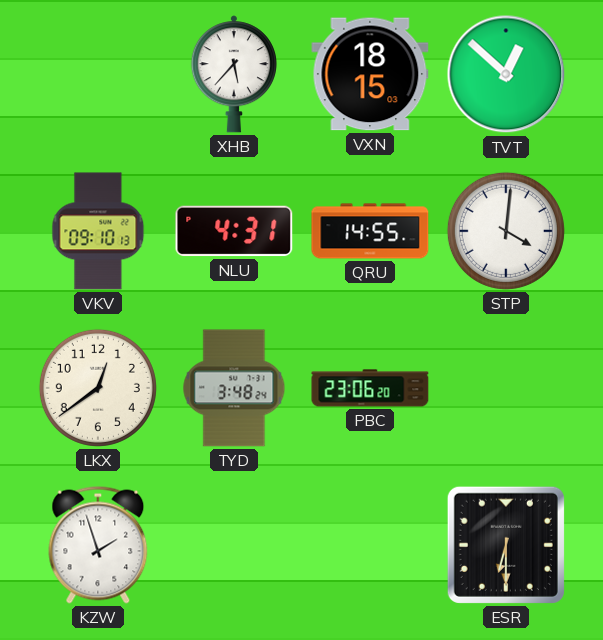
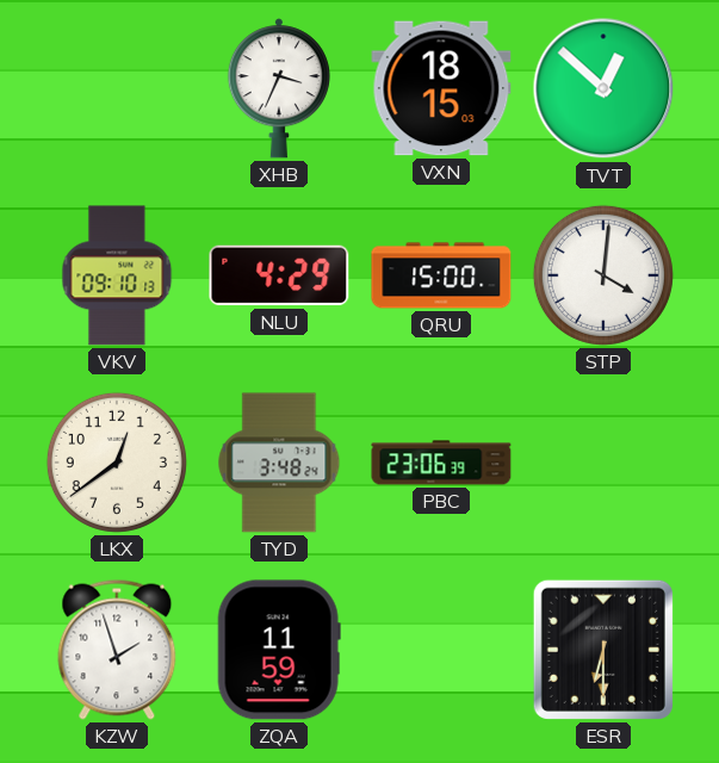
XHB: 5:37 -> 3:34
NLU: 4:31 -> 4:29
QRU: 14:55 -> 15:00
PBC: 23:06:20 -> 23:06:39
ZQA: none -> 11:59
